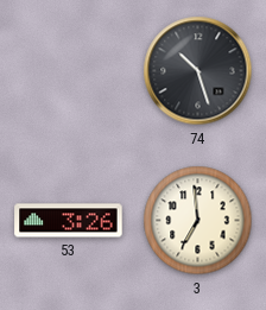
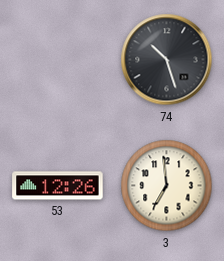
53: 3:26 -> 12:26
